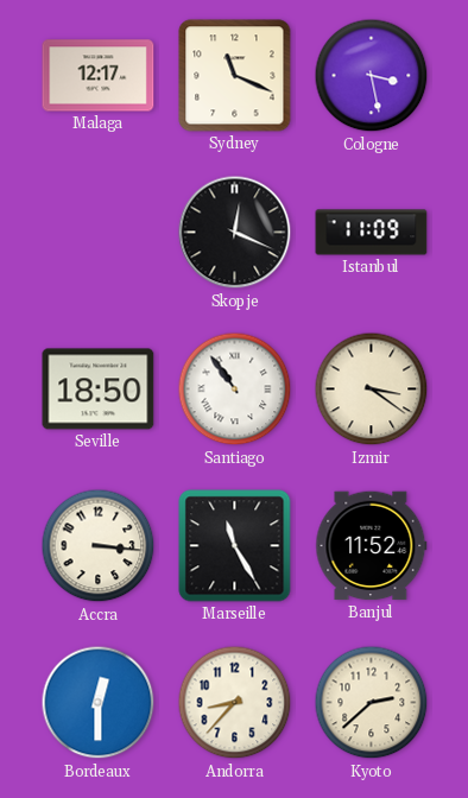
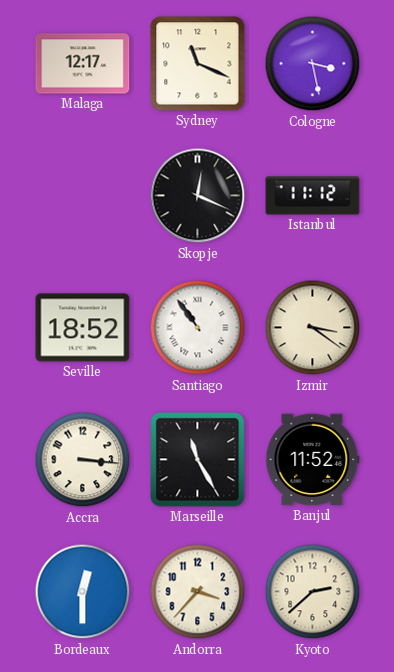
Istanbul: 11:09 -> 11:12
Seville: 18:50 -> 18:52
Andorra: 8:37 -> 3:37
